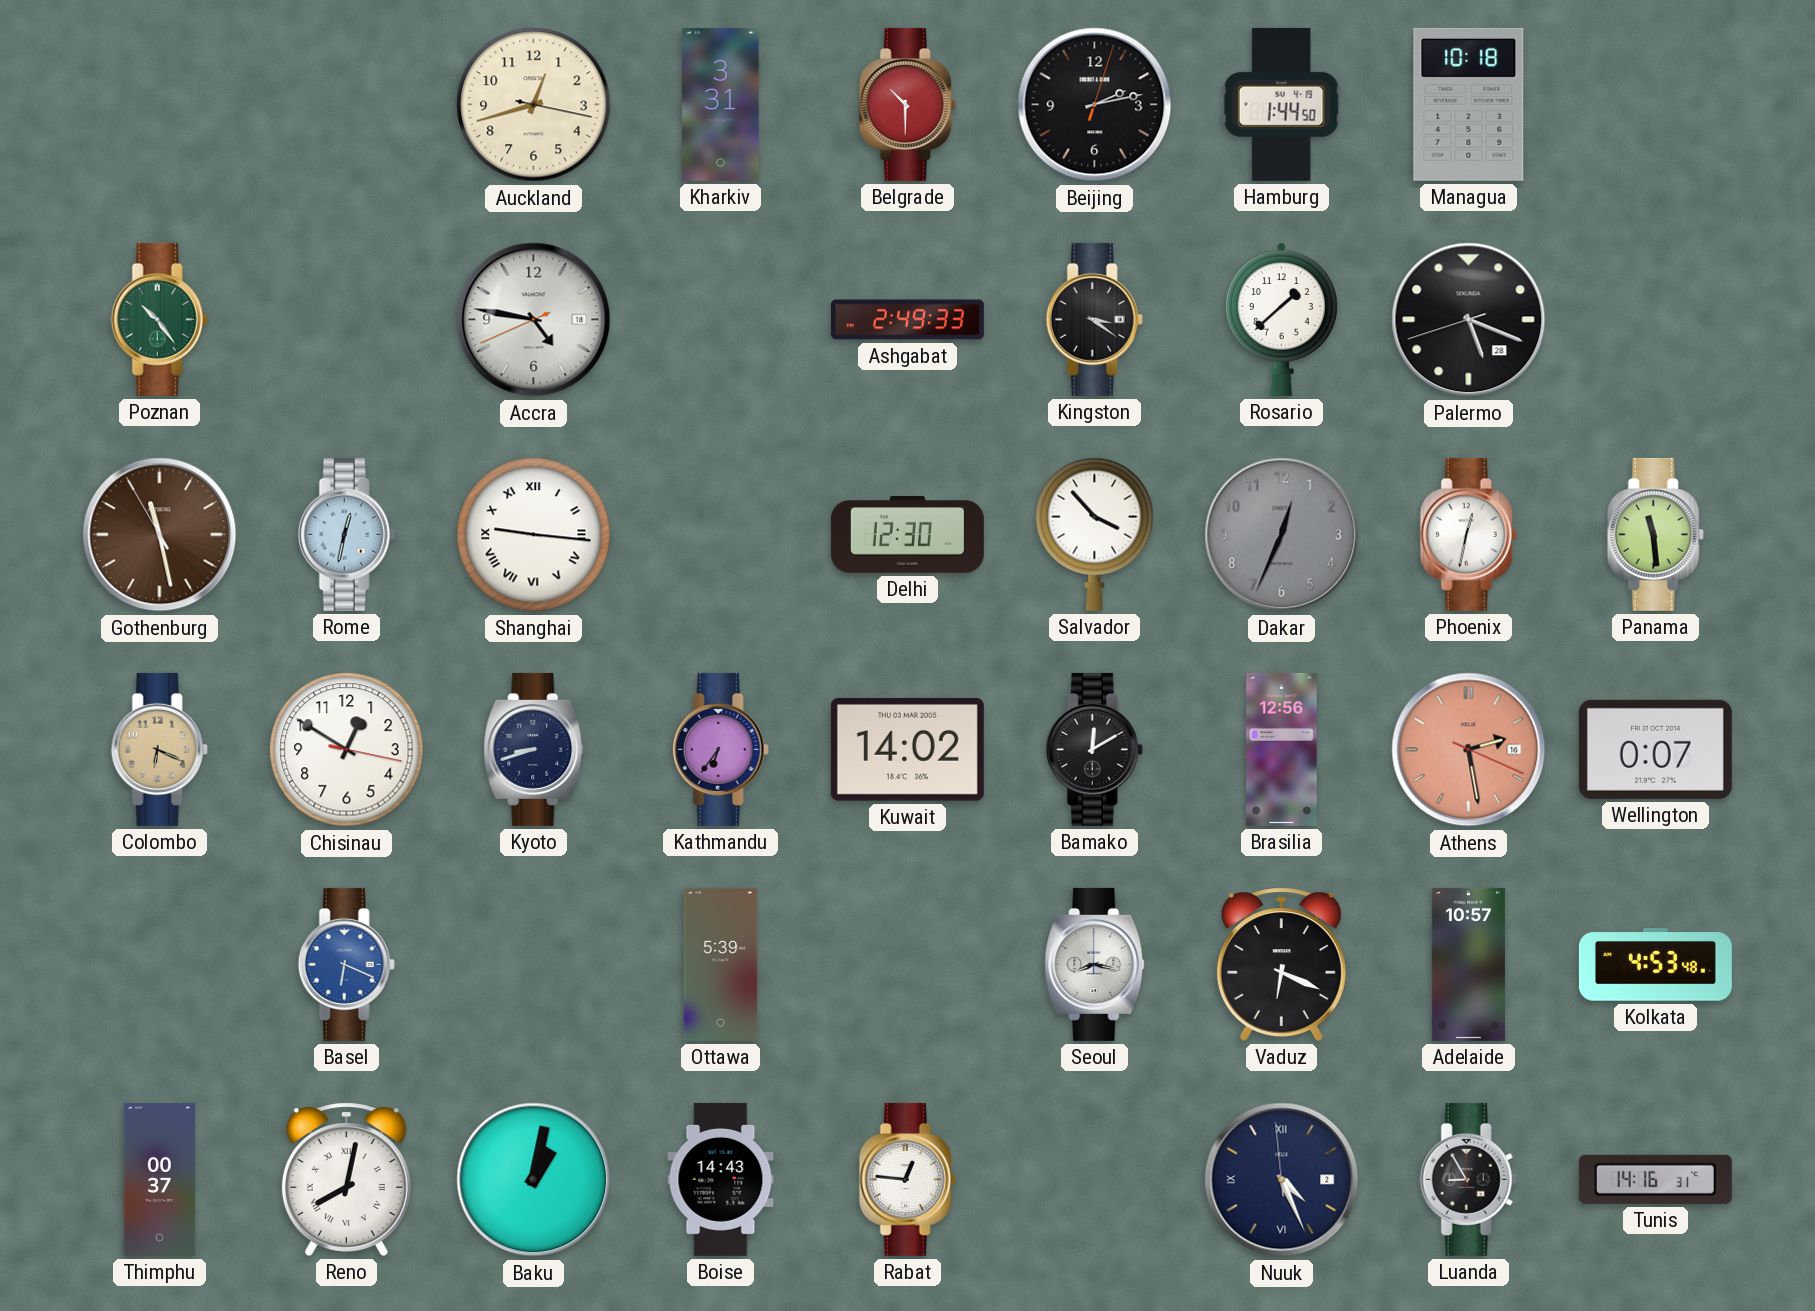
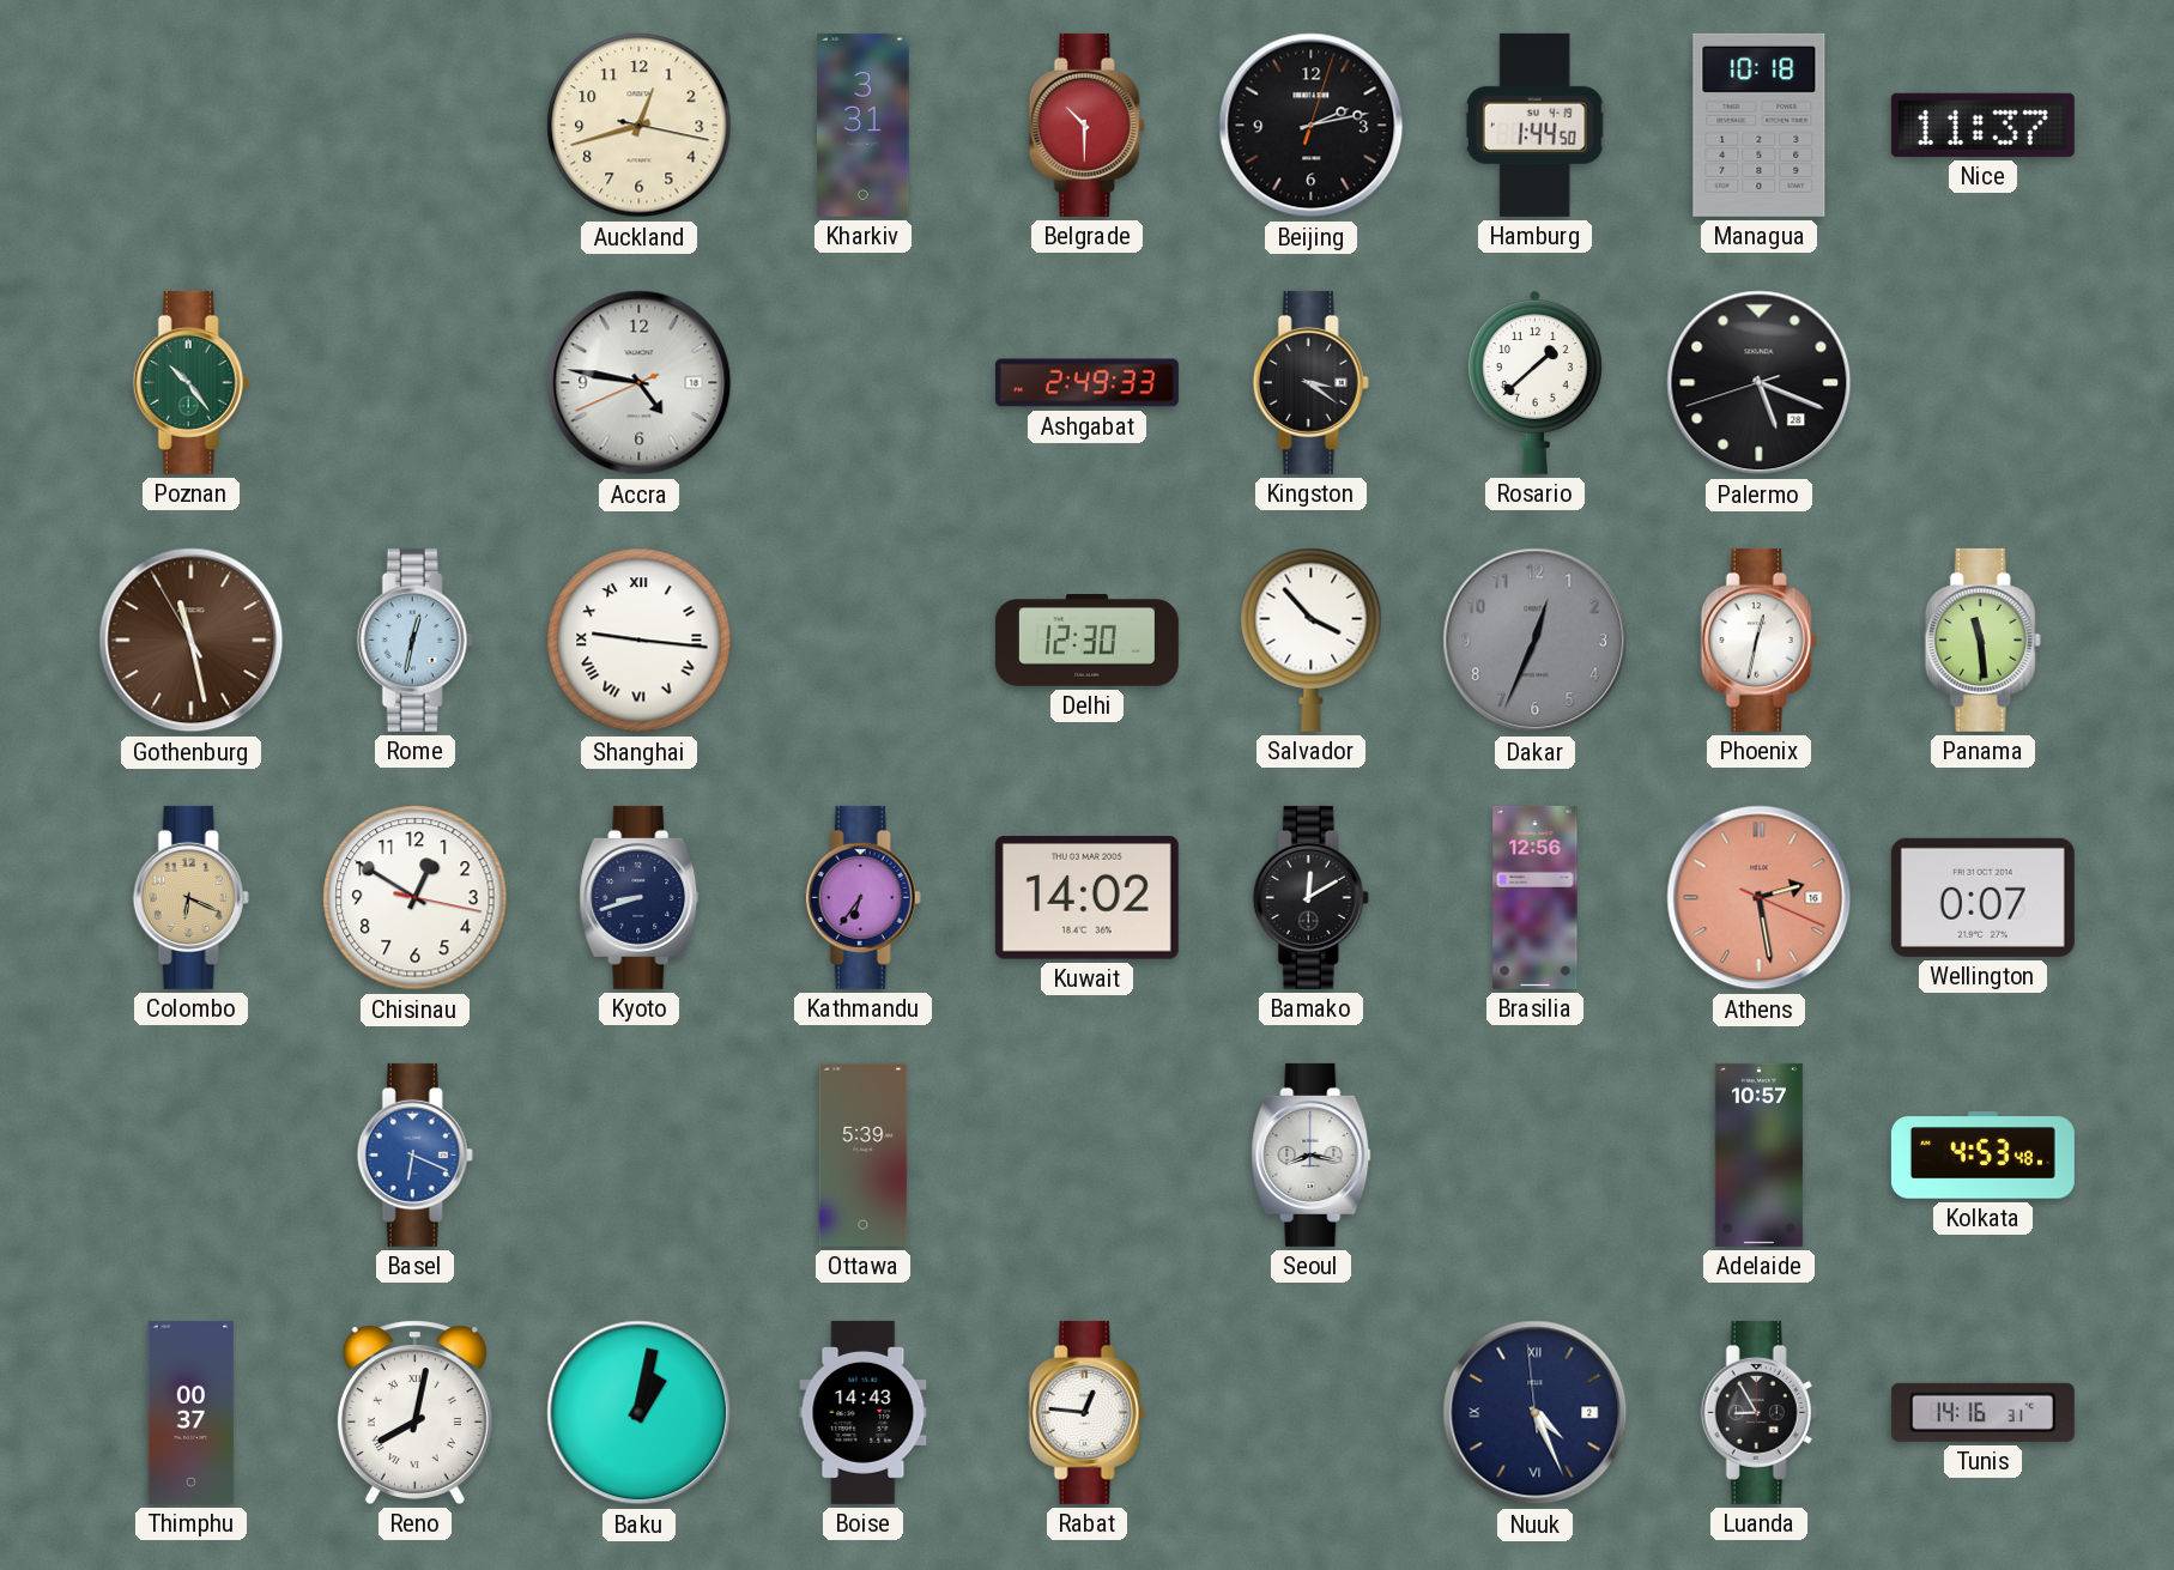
Nice: none -> 11:37
Vaduz: 6:19 -> none
